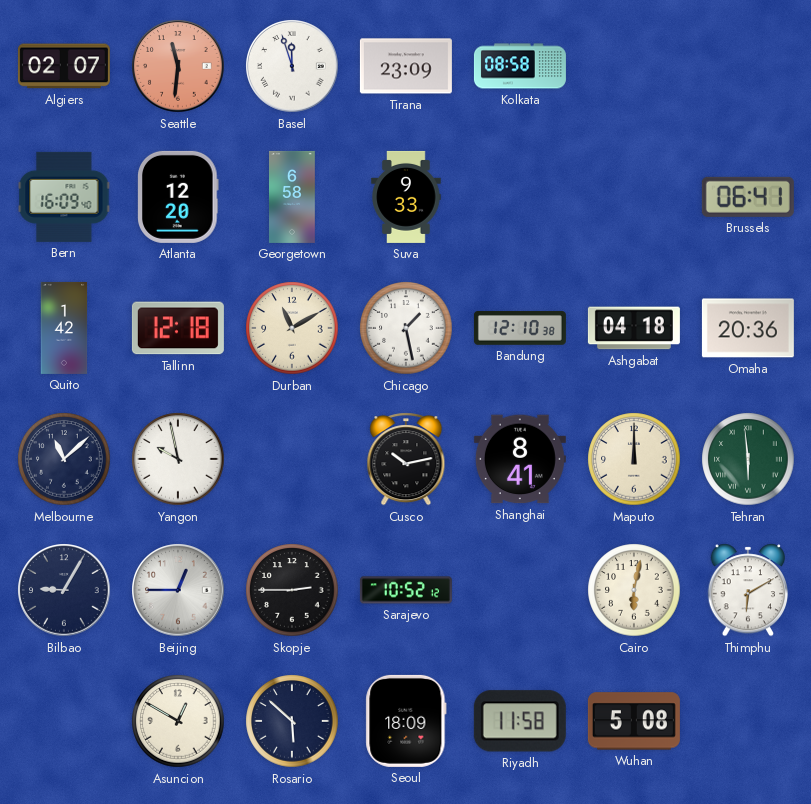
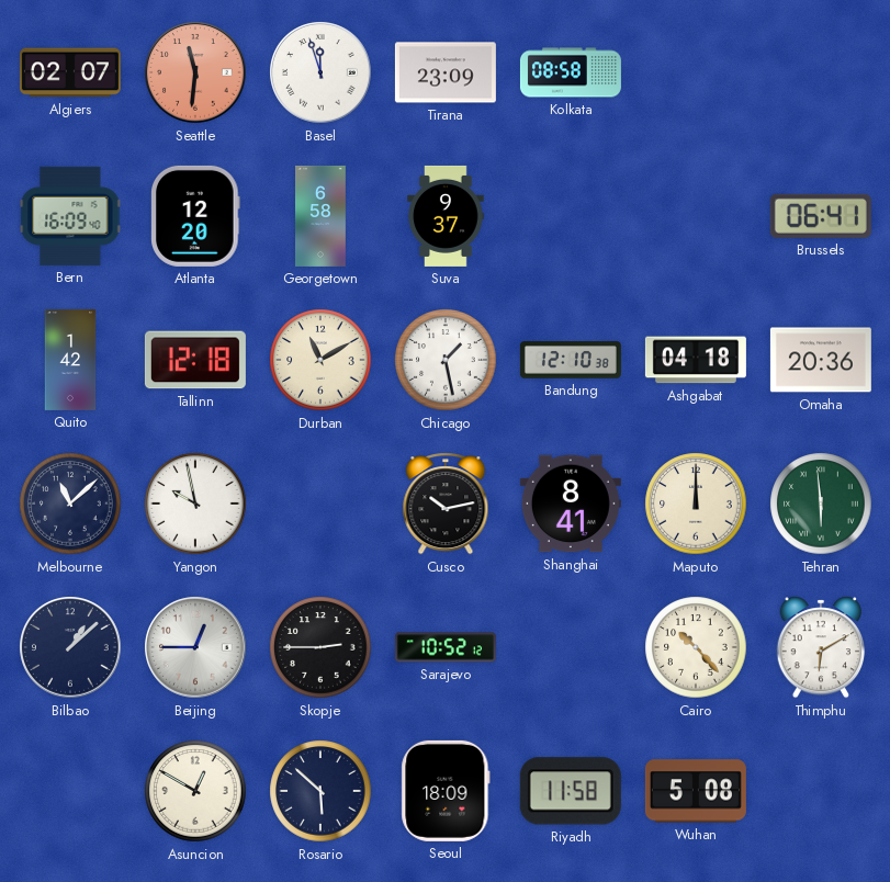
Suva: 9:33 -> 9:37
Bilbao: 9:05 -> 1:08
Cairo: 6:02 -> 10:23
